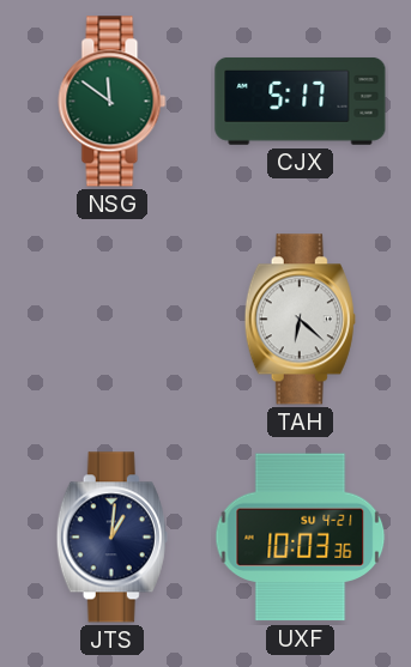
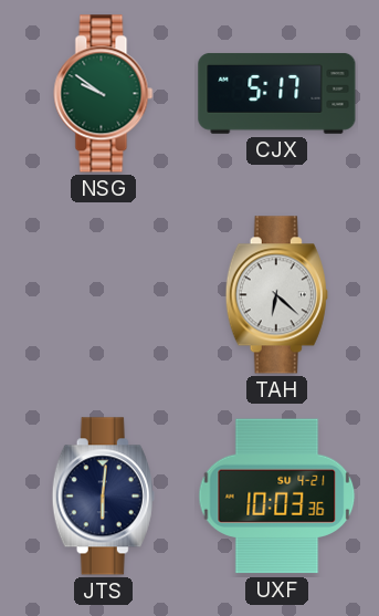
NSG: 11:51 -> 9:51
JTS: 1:01 -> 6:01
